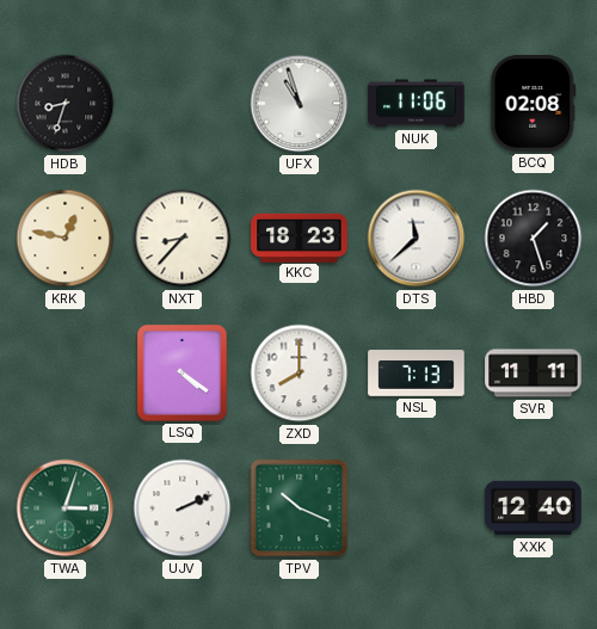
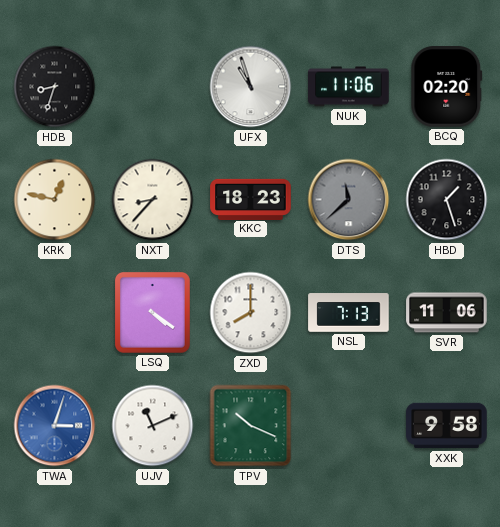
BCQ: 02:08 -> 02:20
DTS dial: white -> grey
SVR: 11:11 -> 11:06
TWA dial: green -> blue
UJV: 2:11 -> 11:11
XXK: 12:40 -> 9:58
